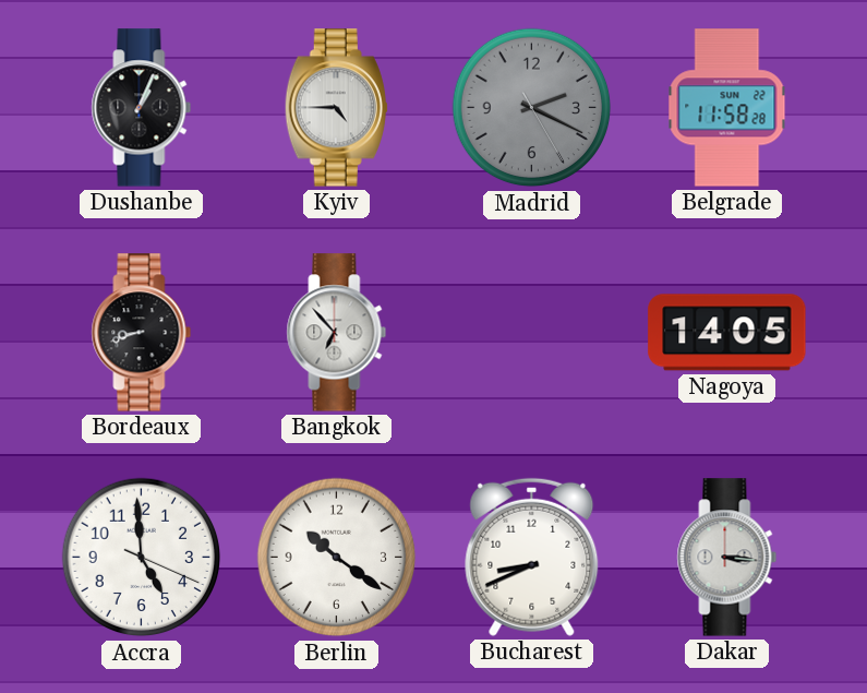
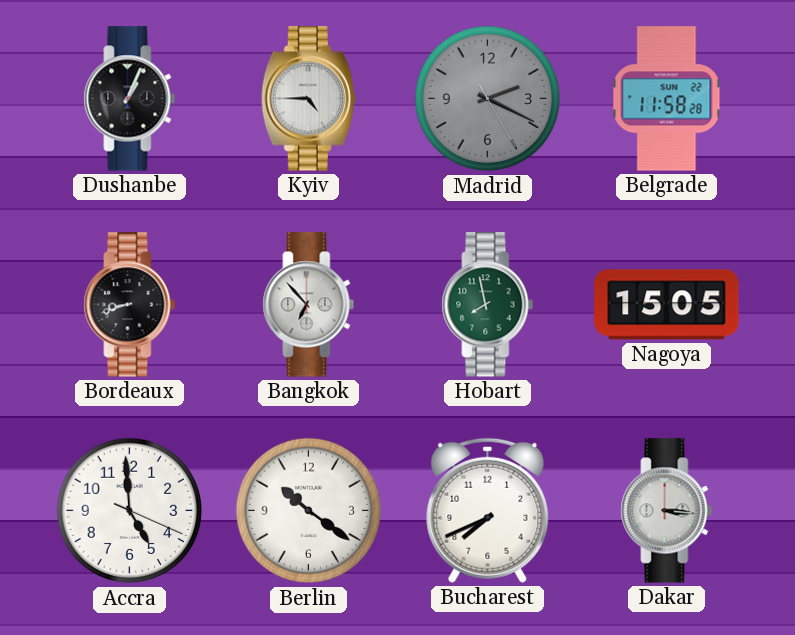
Hobart: none -> 7:58
Nagoya: 14:05 -> 15:05
Bucharest: 8:41 -> 7:41
